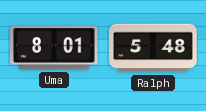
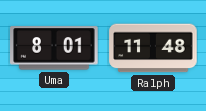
Ralph: 5:48 -> 11:48
